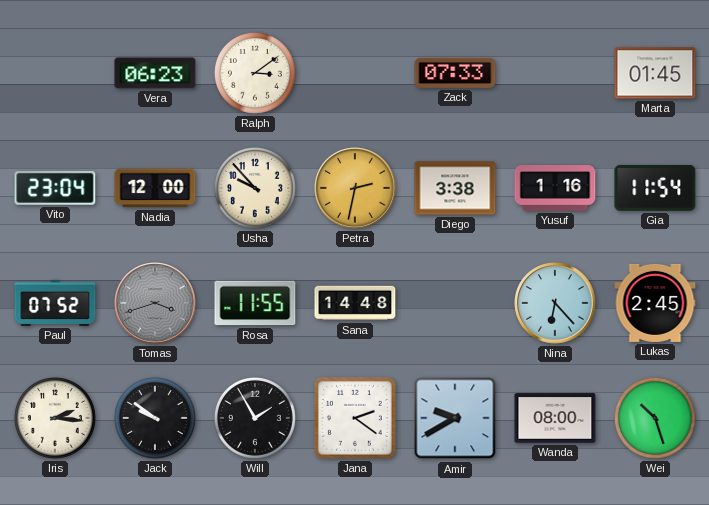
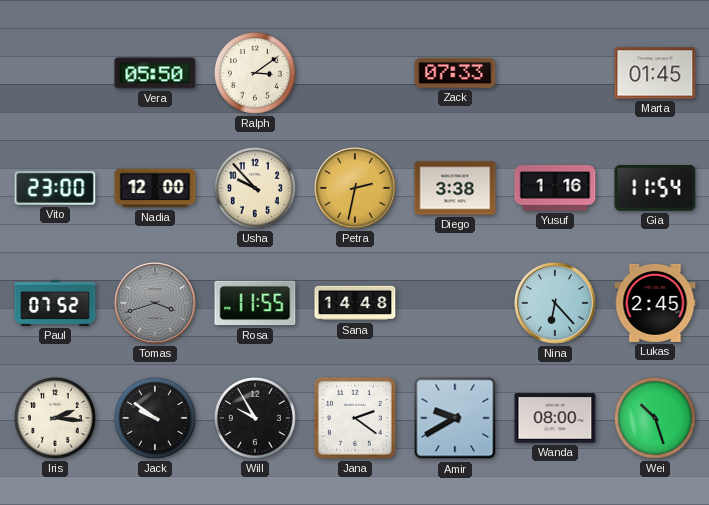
Vera: 06:23 -> 05:50
Vito: 23:04 -> 23:00
Will: 1:55 -> 9:55
